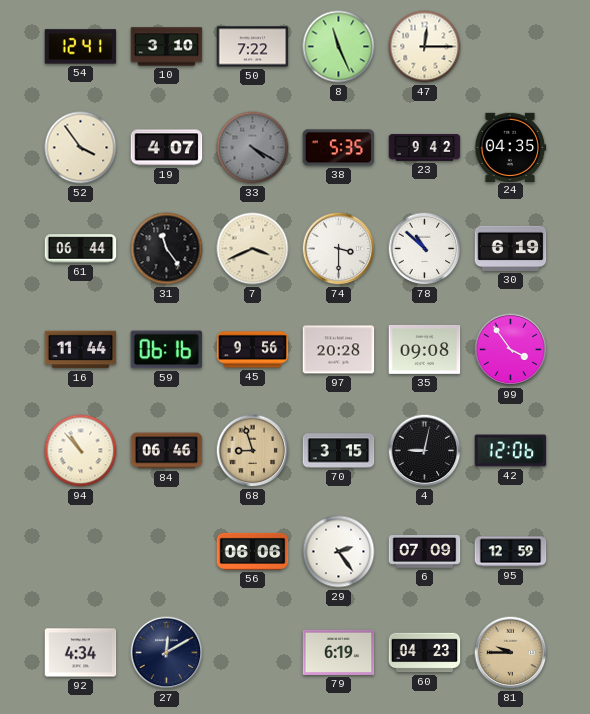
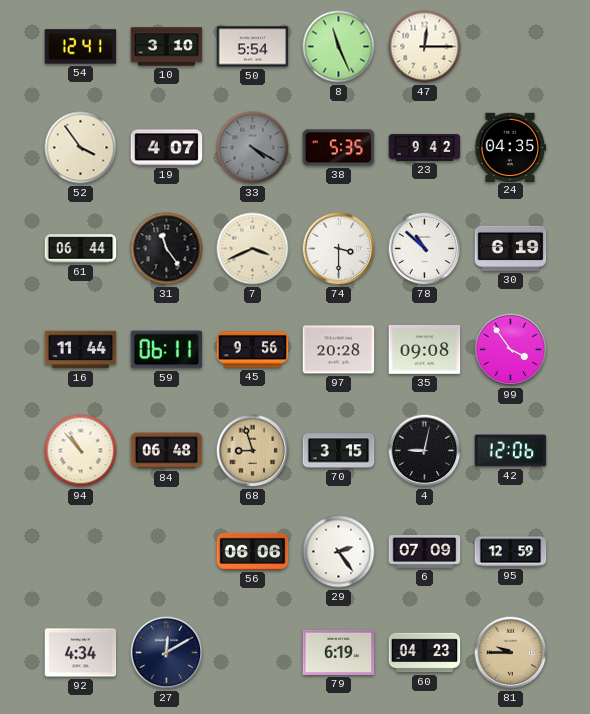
50: 7:22 -> 5:54
59: 06:16 -> 06:11
84: 06:46 -> 06:48
